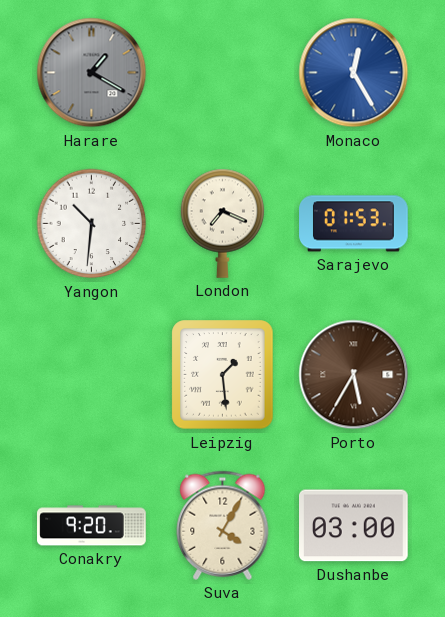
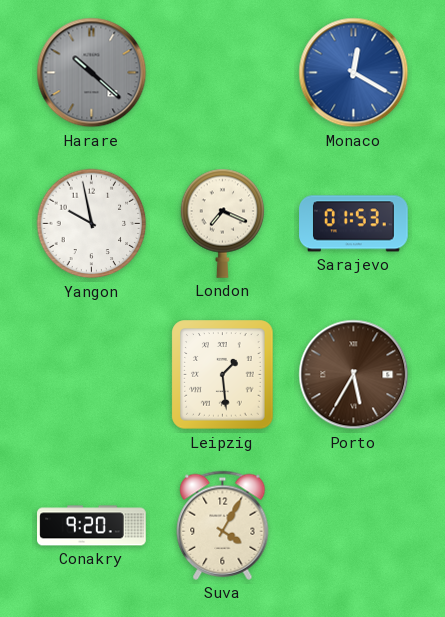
Harare: 1:20 -> 10:22
Monaco: 12:25 -> 12:20
Yangon: 10:31 -> 9:58
Dushanbe: 03:00 -> none
